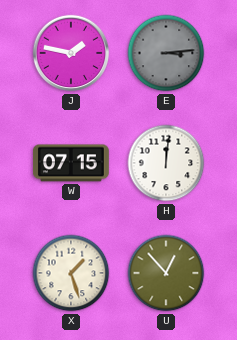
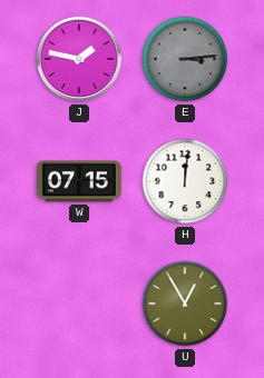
X: 1:27 -> none
U: 12:53 -> 12:55
